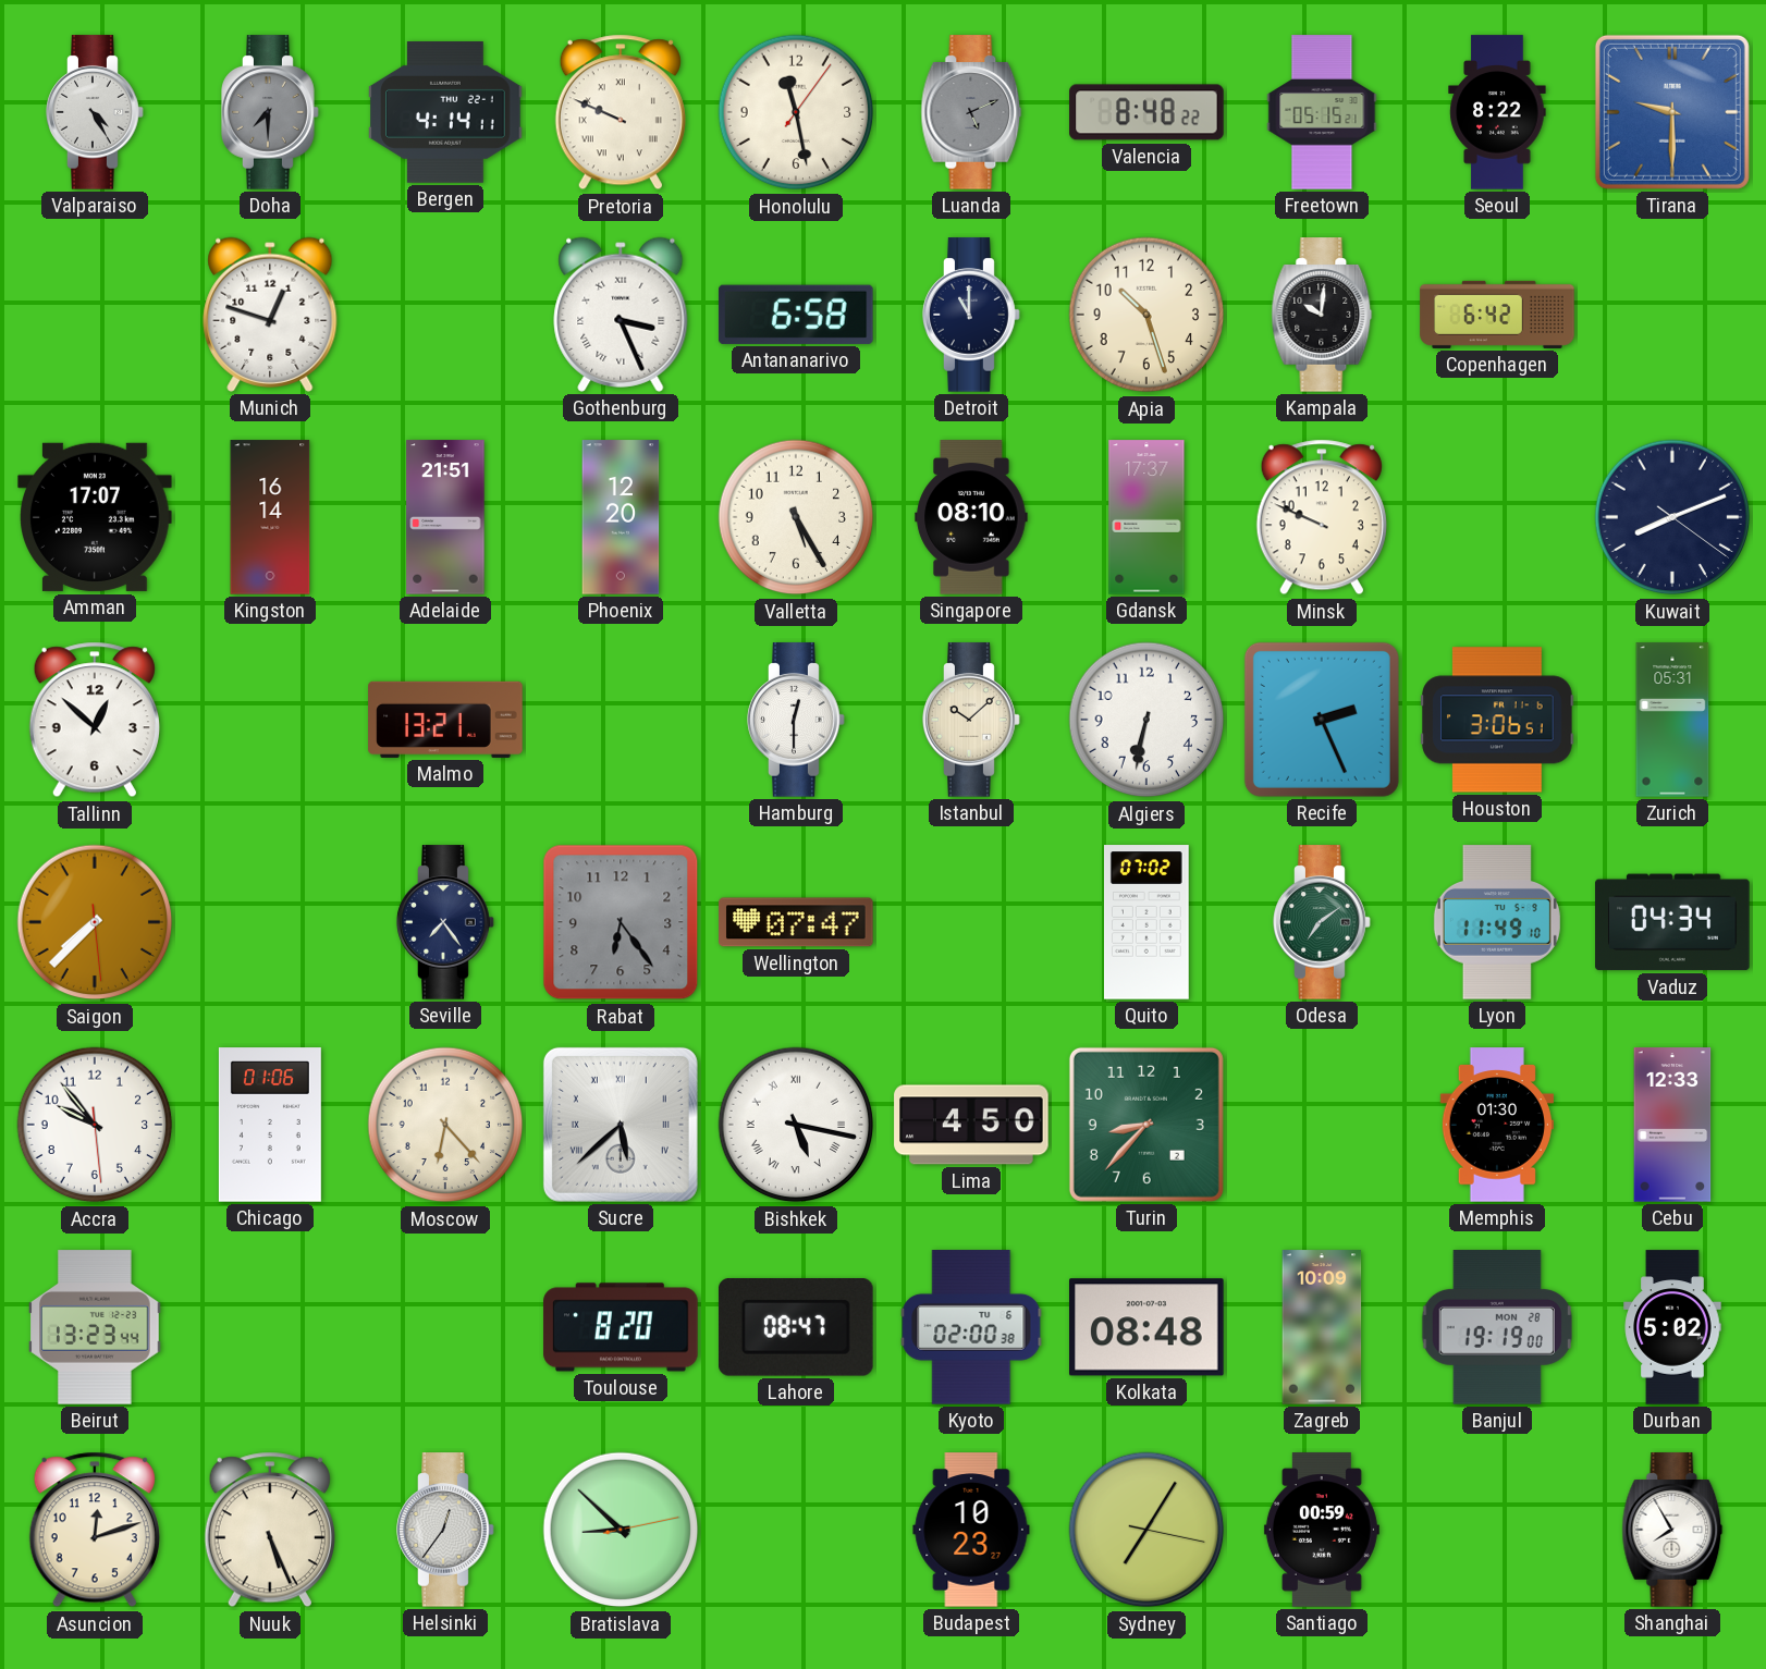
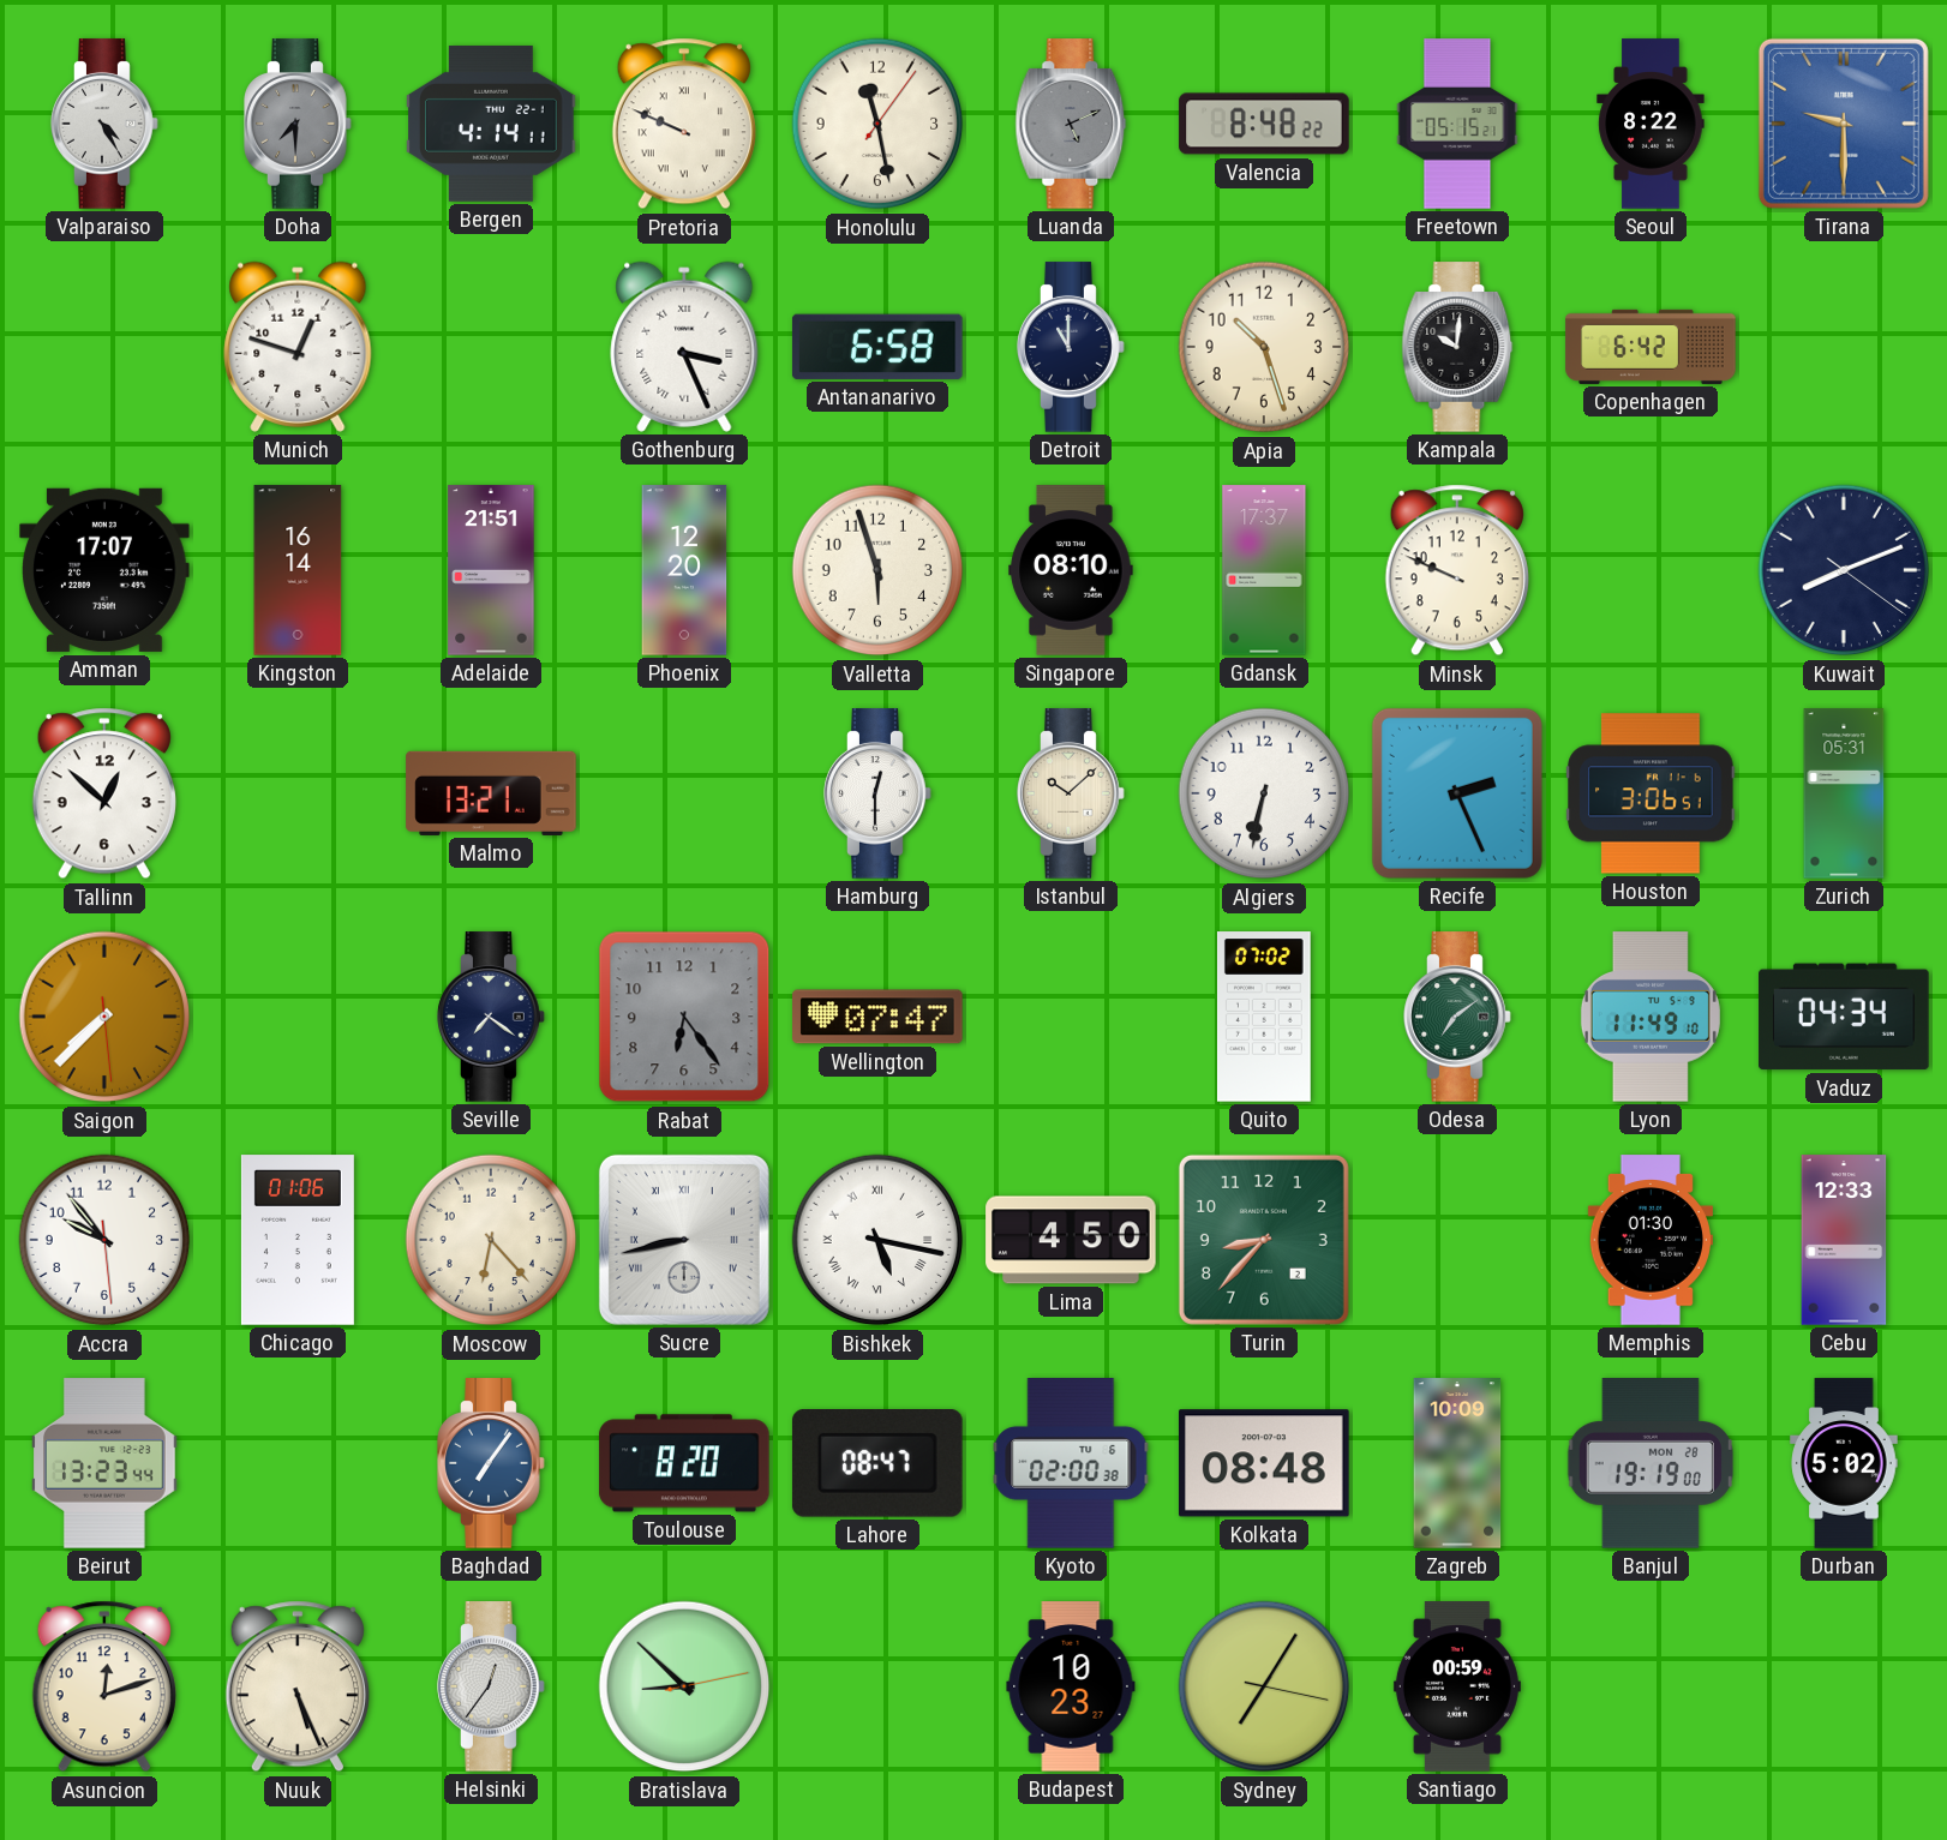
Valletta: 5:25 -> 5:57
Seville: 7:24 -> 7:21
Sucre: 5:38 -> 8:43
Baghdad: none -> 7:06
Shanghai: 7:55 -> none
